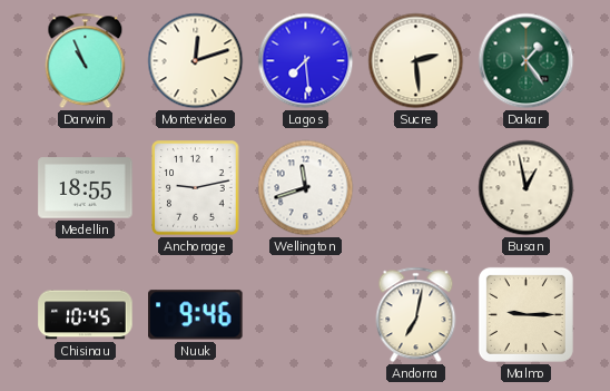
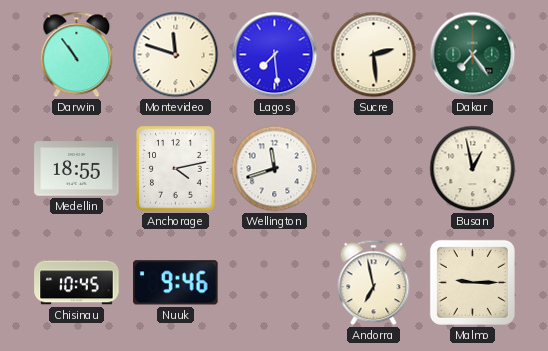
Darwin: 10:56 -> 10:54
Montevideo: 12:12 -> 11:48
Dakar: 1:24 -> 7:24
Anchorage: 9:13 -> 4:13
Andorra: 7:02 -> 6:58
